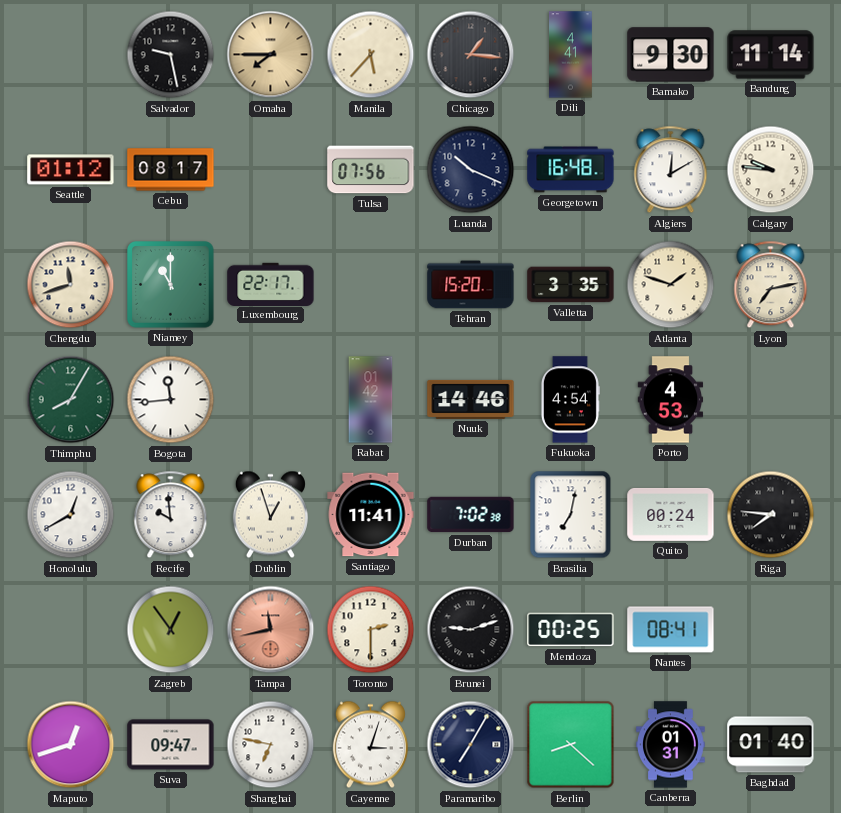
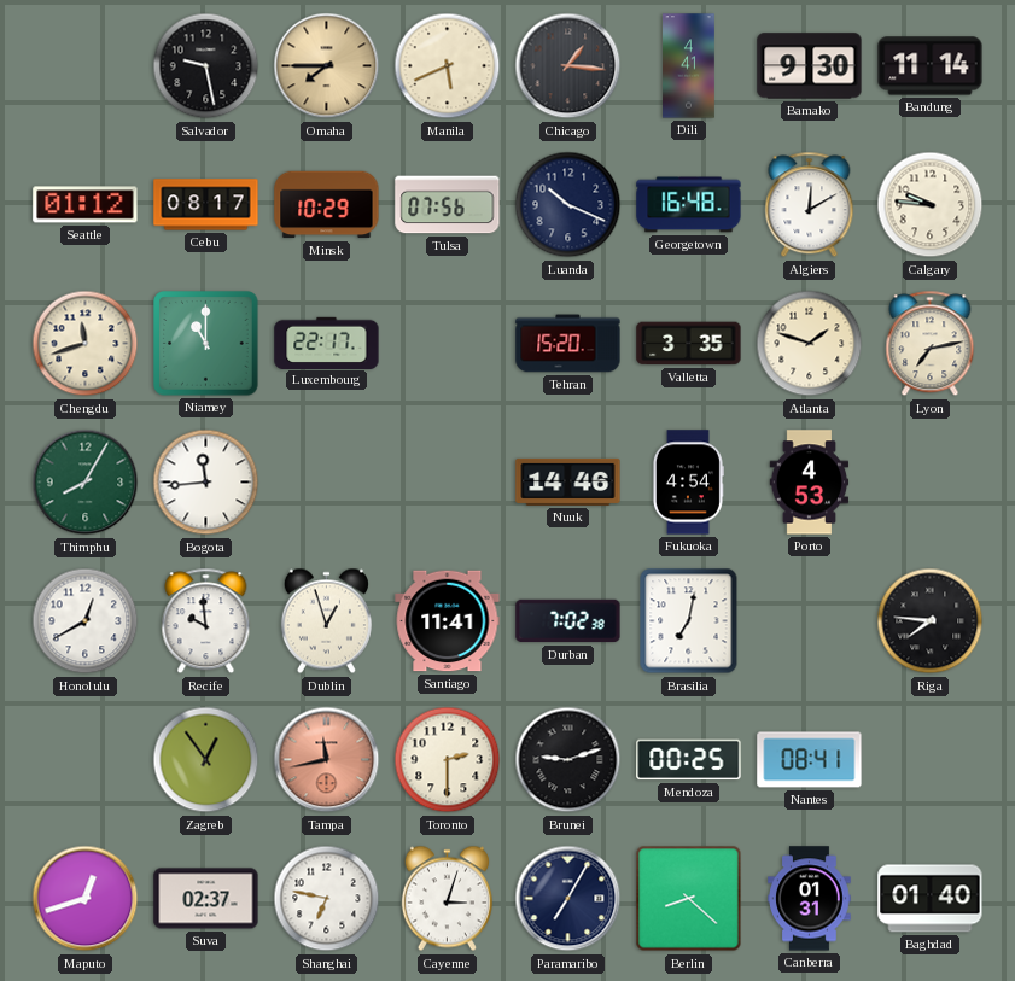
Manila: 5:37 -> 5:41
Minsk: none -> 10:29
Rabat: 01:42 -> none
Quito: 00:24 -> none
Suva: 09:47 -> 02:37
